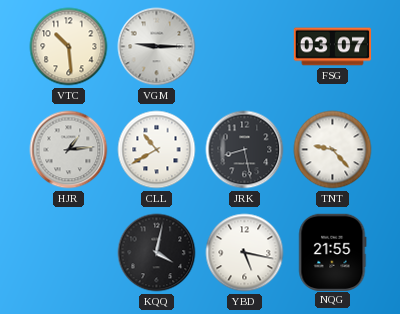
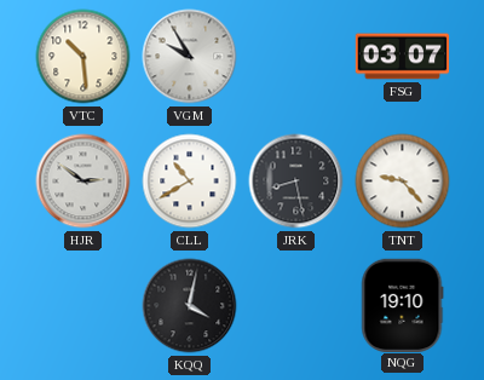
VGM: 9:15 -> 9:55
HJR: 1:14 -> 2:51
YBD: 5:17 -> none
NQG: 21:55 -> 19:10
